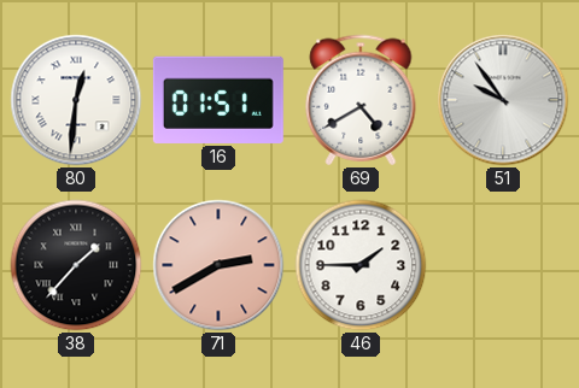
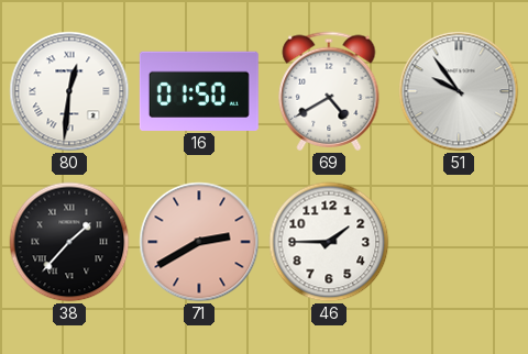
16: 01:51 -> 01:50
